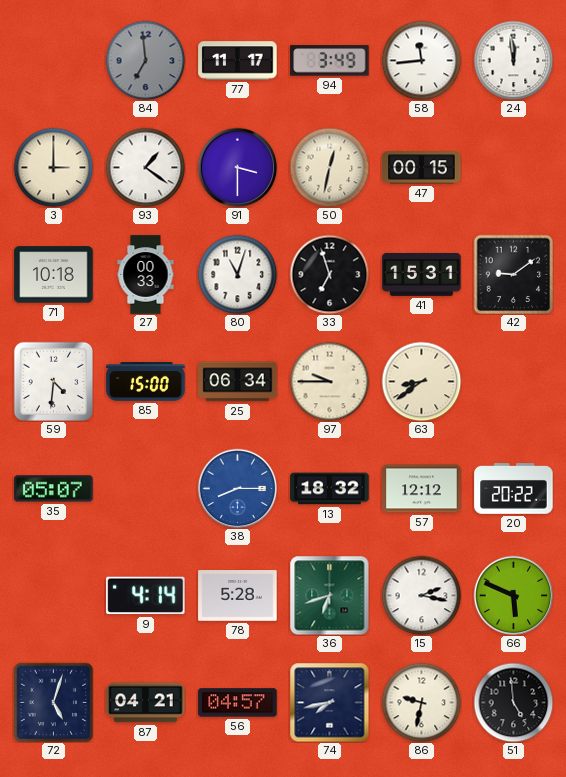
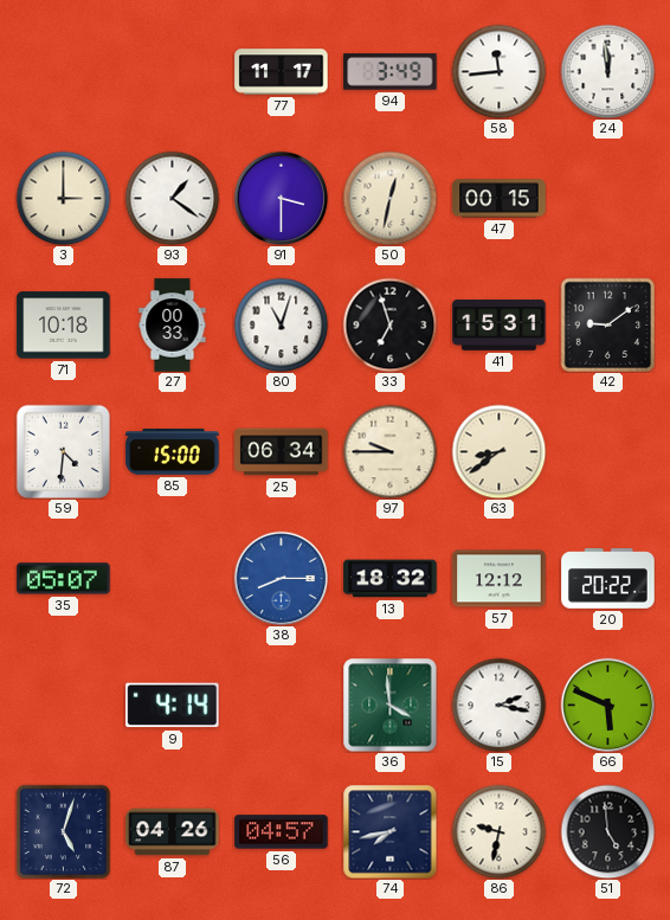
84: 6:59 -> none
78: 5:28 -> none
36: 6:42 -> 3:59
87: 04:21 -> 04:26
